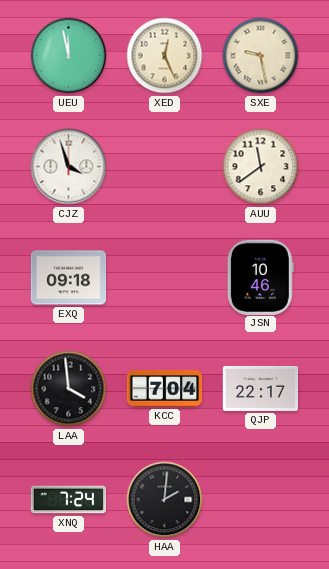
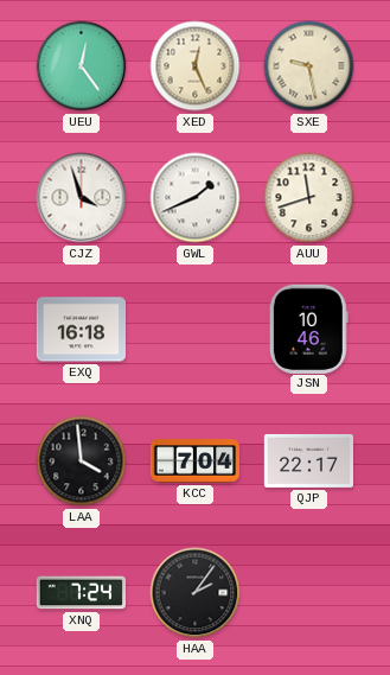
UEU: 11:58 -> 12:24
GWL: none -> 1:41
AUU: 11:39 -> 11:42
EXQ: 09:18 -> 16:18
HAA: 2:01 -> 2:06
